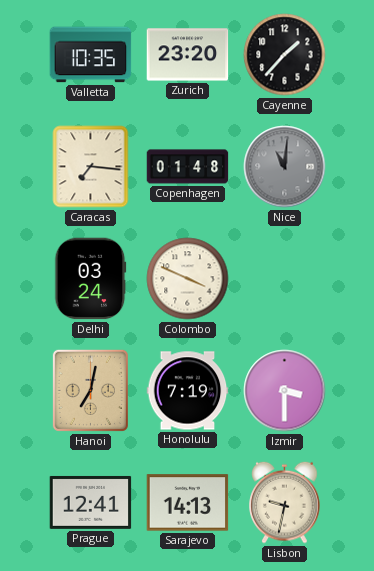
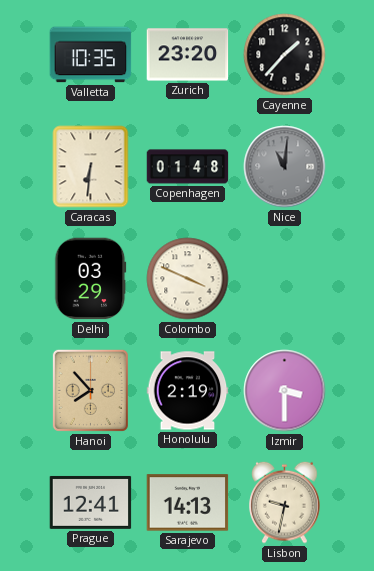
Caracas: 7:16 -> 6:31
Delhi: 03:24 -> 03:29
Hanoi: 7:02 -> 7:53
Honolulu: 7:19 -> 2:19
